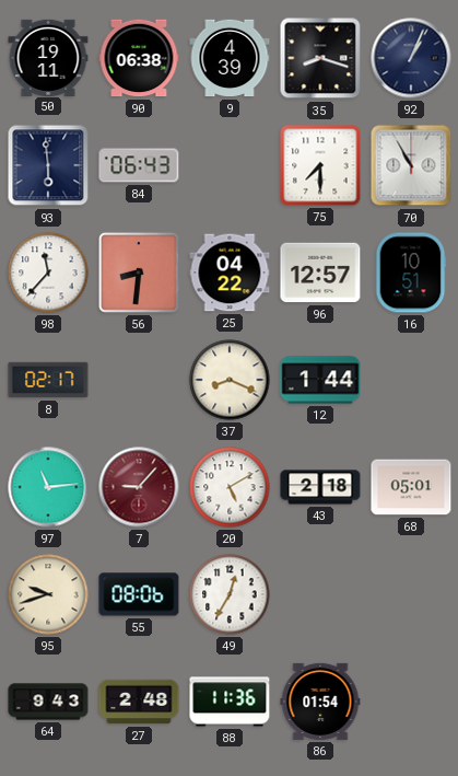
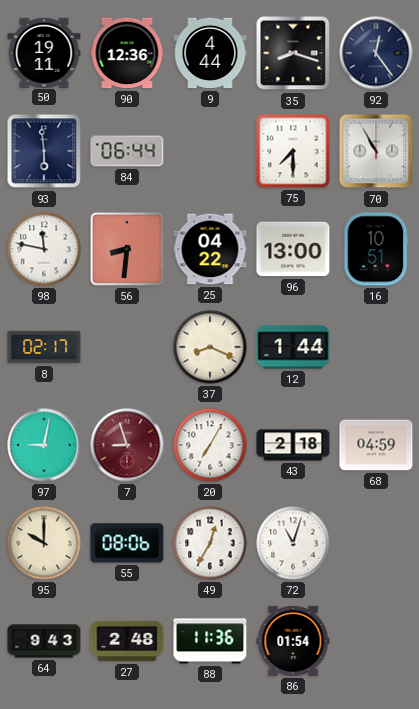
90: 06:38 -> 12:36
9: 4:39 -> 4:44
92: 1:04 -> 12:24
84: 06:43 -> 06:44
98: 11:37 -> 11:47
96: 12:57 -> 13:00
97: 11:14 -> 9:02
7: 9:07 -> 8:57
20: 5:10 -> 7:05
68: 05:01 -> 04:59
95: 9:42 -> 10:00
72: none -> 11:03
